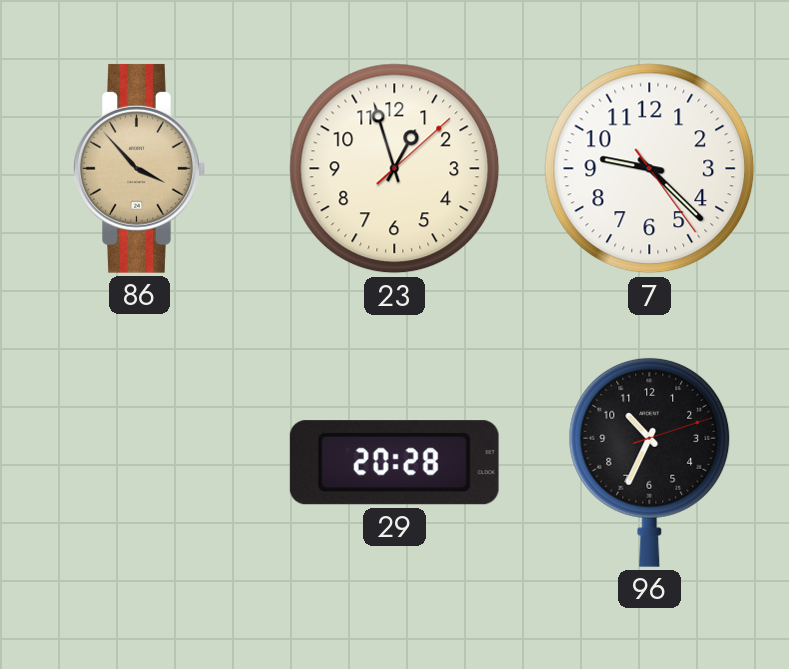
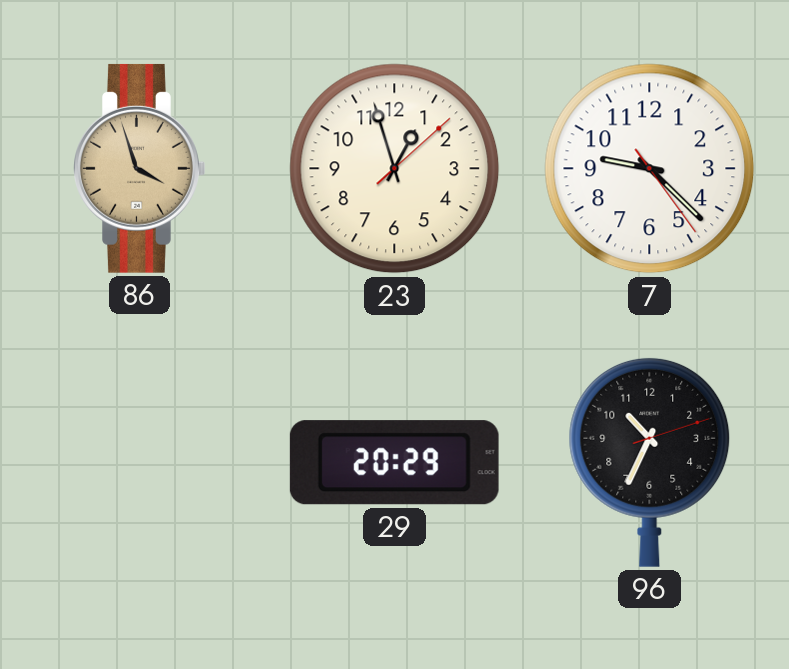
86: 3:53 -> 3:57
29: 20:28 -> 20:29
